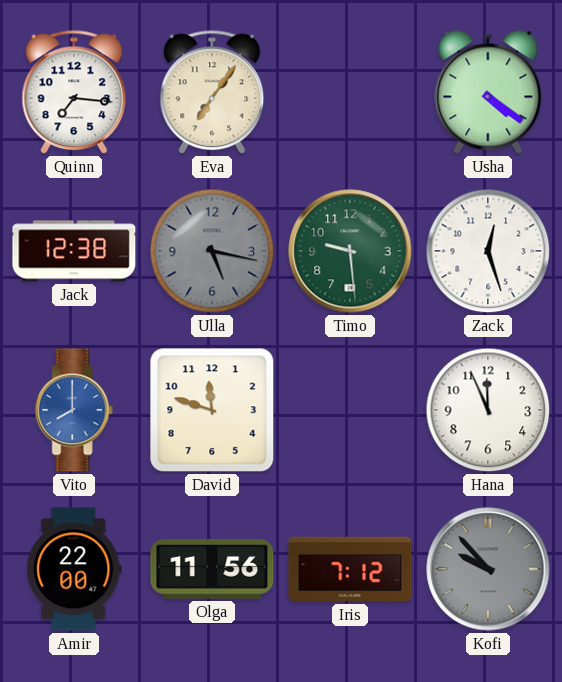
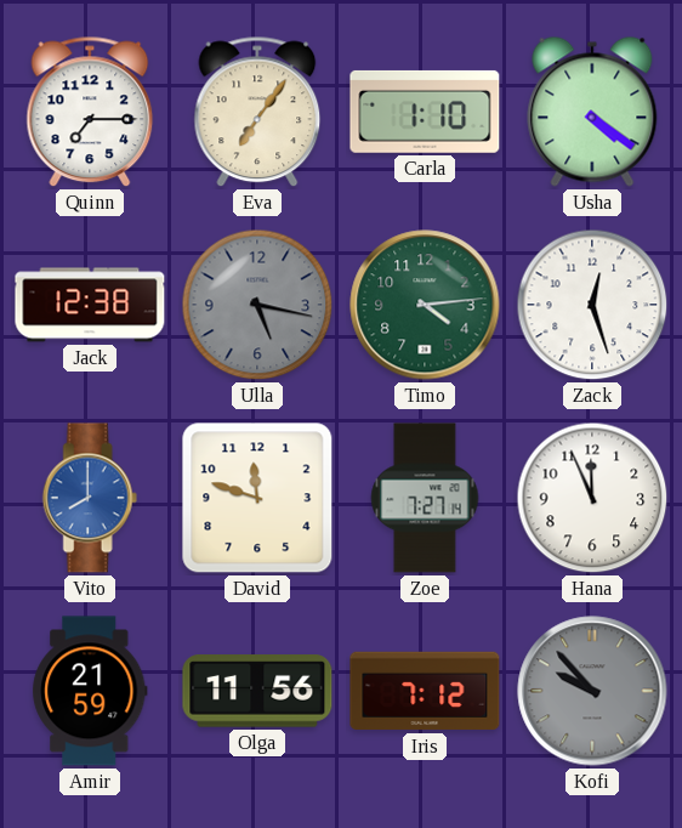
Quinn: 7:16 -> 7:15
Carla: none -> 1:10
Timo: 9:29 -> 4:14
Zoe: none -> 7:27
Amir: 22:00 -> 21:59
